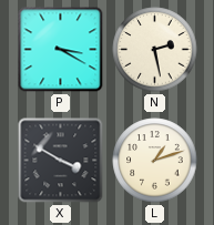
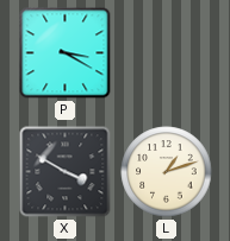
N: 2:28 -> none
